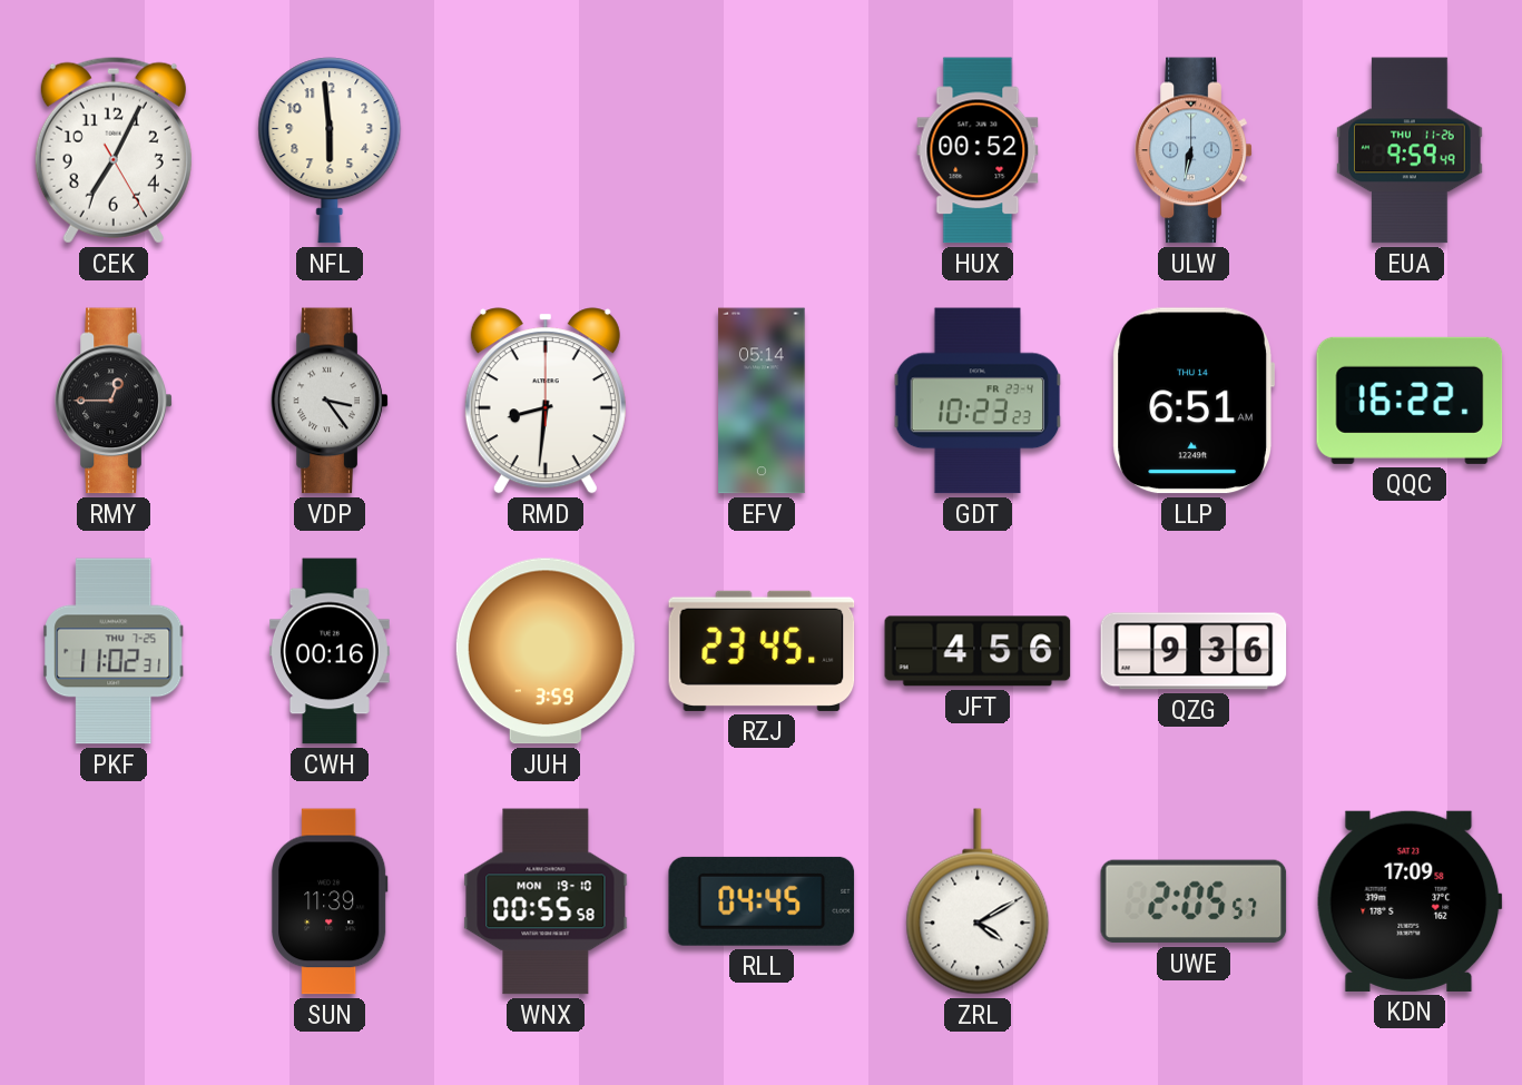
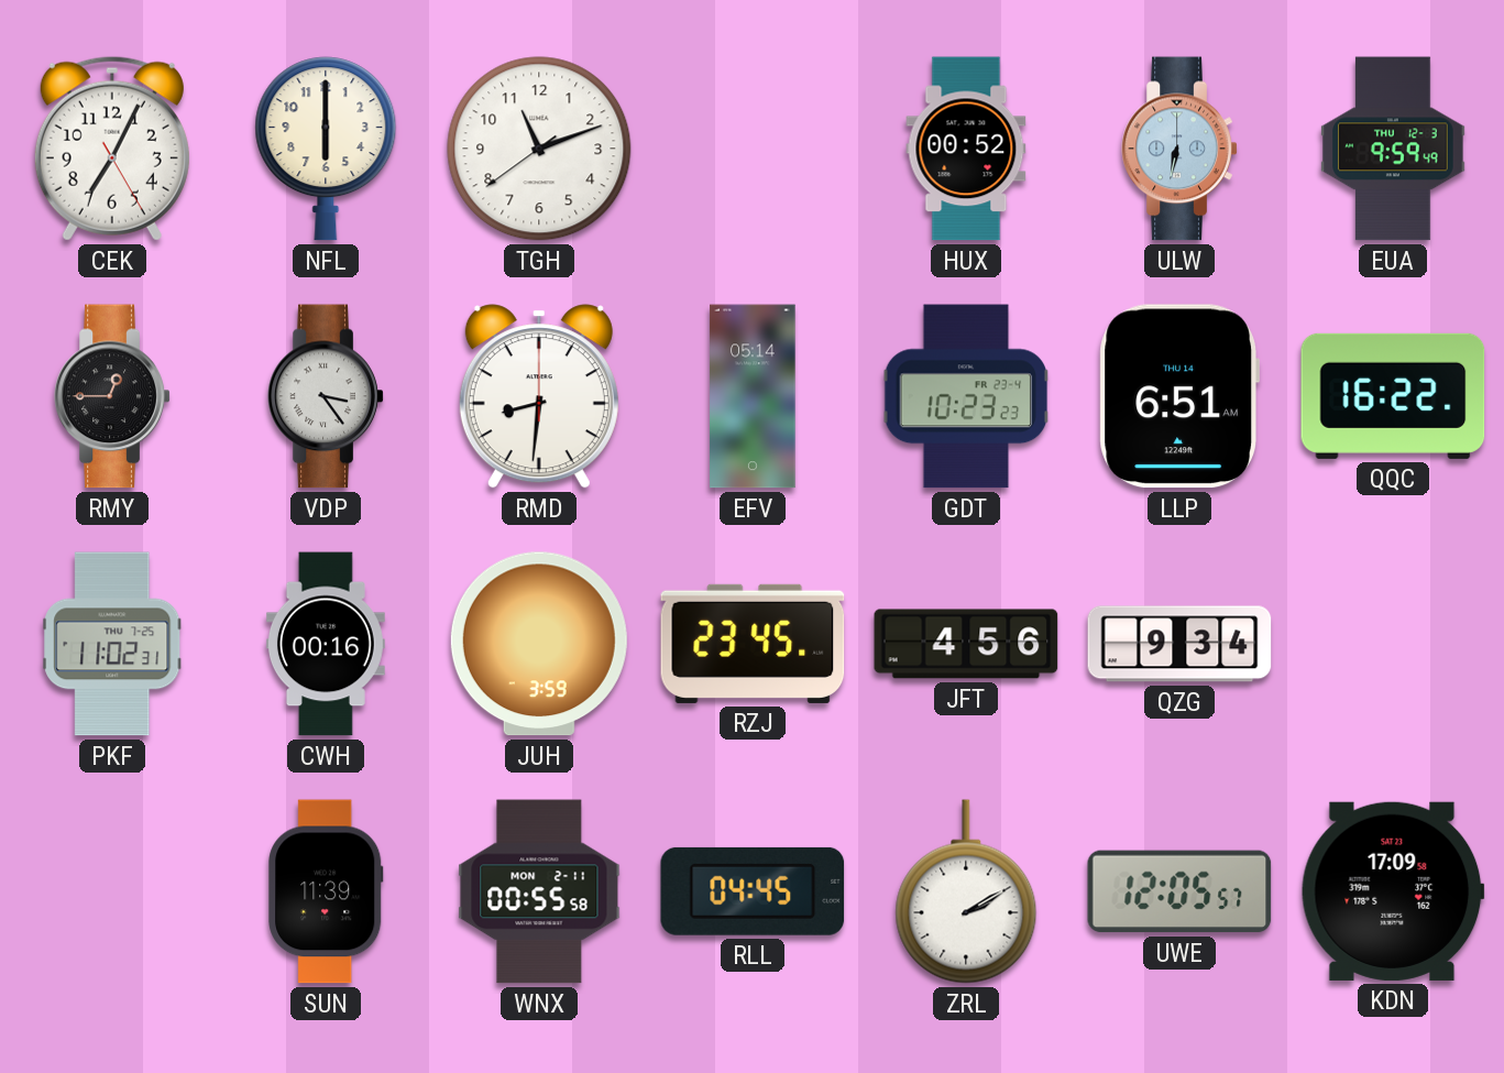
NFL: 5:59 -> 6:00
TGH: none -> 11:11
EUA date: THU 11-26 -> THU 12-3
QZG: 9:36 -> 9:34
WNX date: MON 19-10 -> MON 2-11
ZRL: 4:10 -> 2:10
UWE: 2:05 -> 12:05
